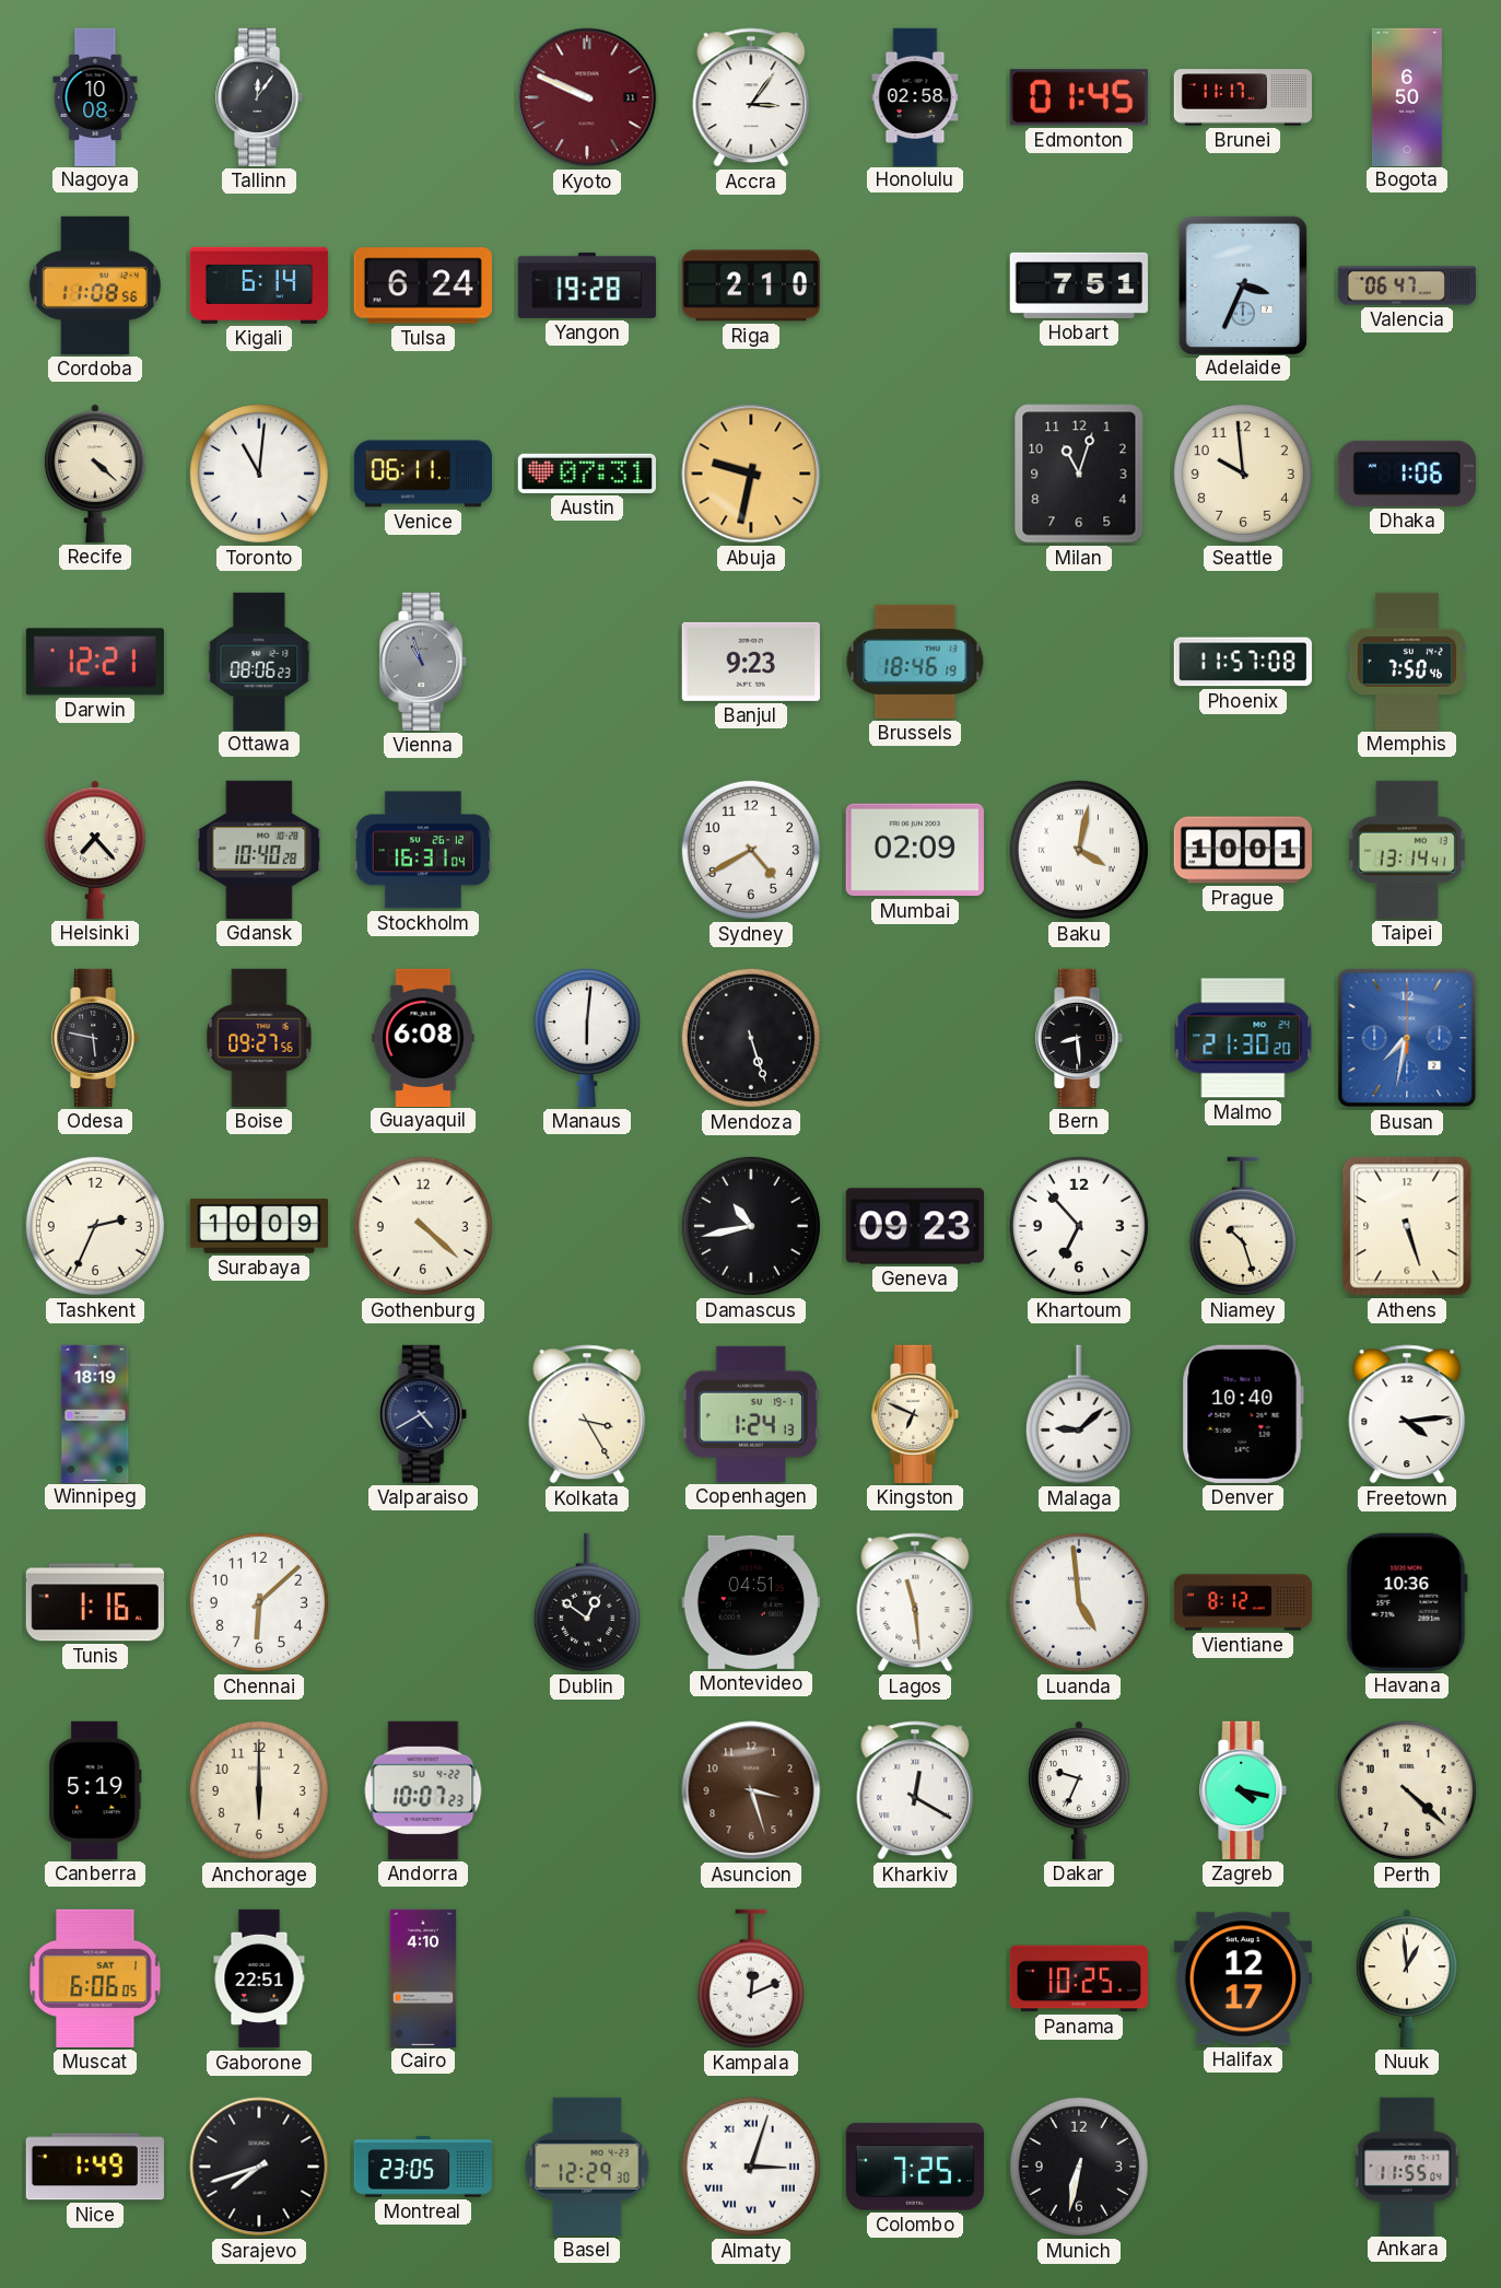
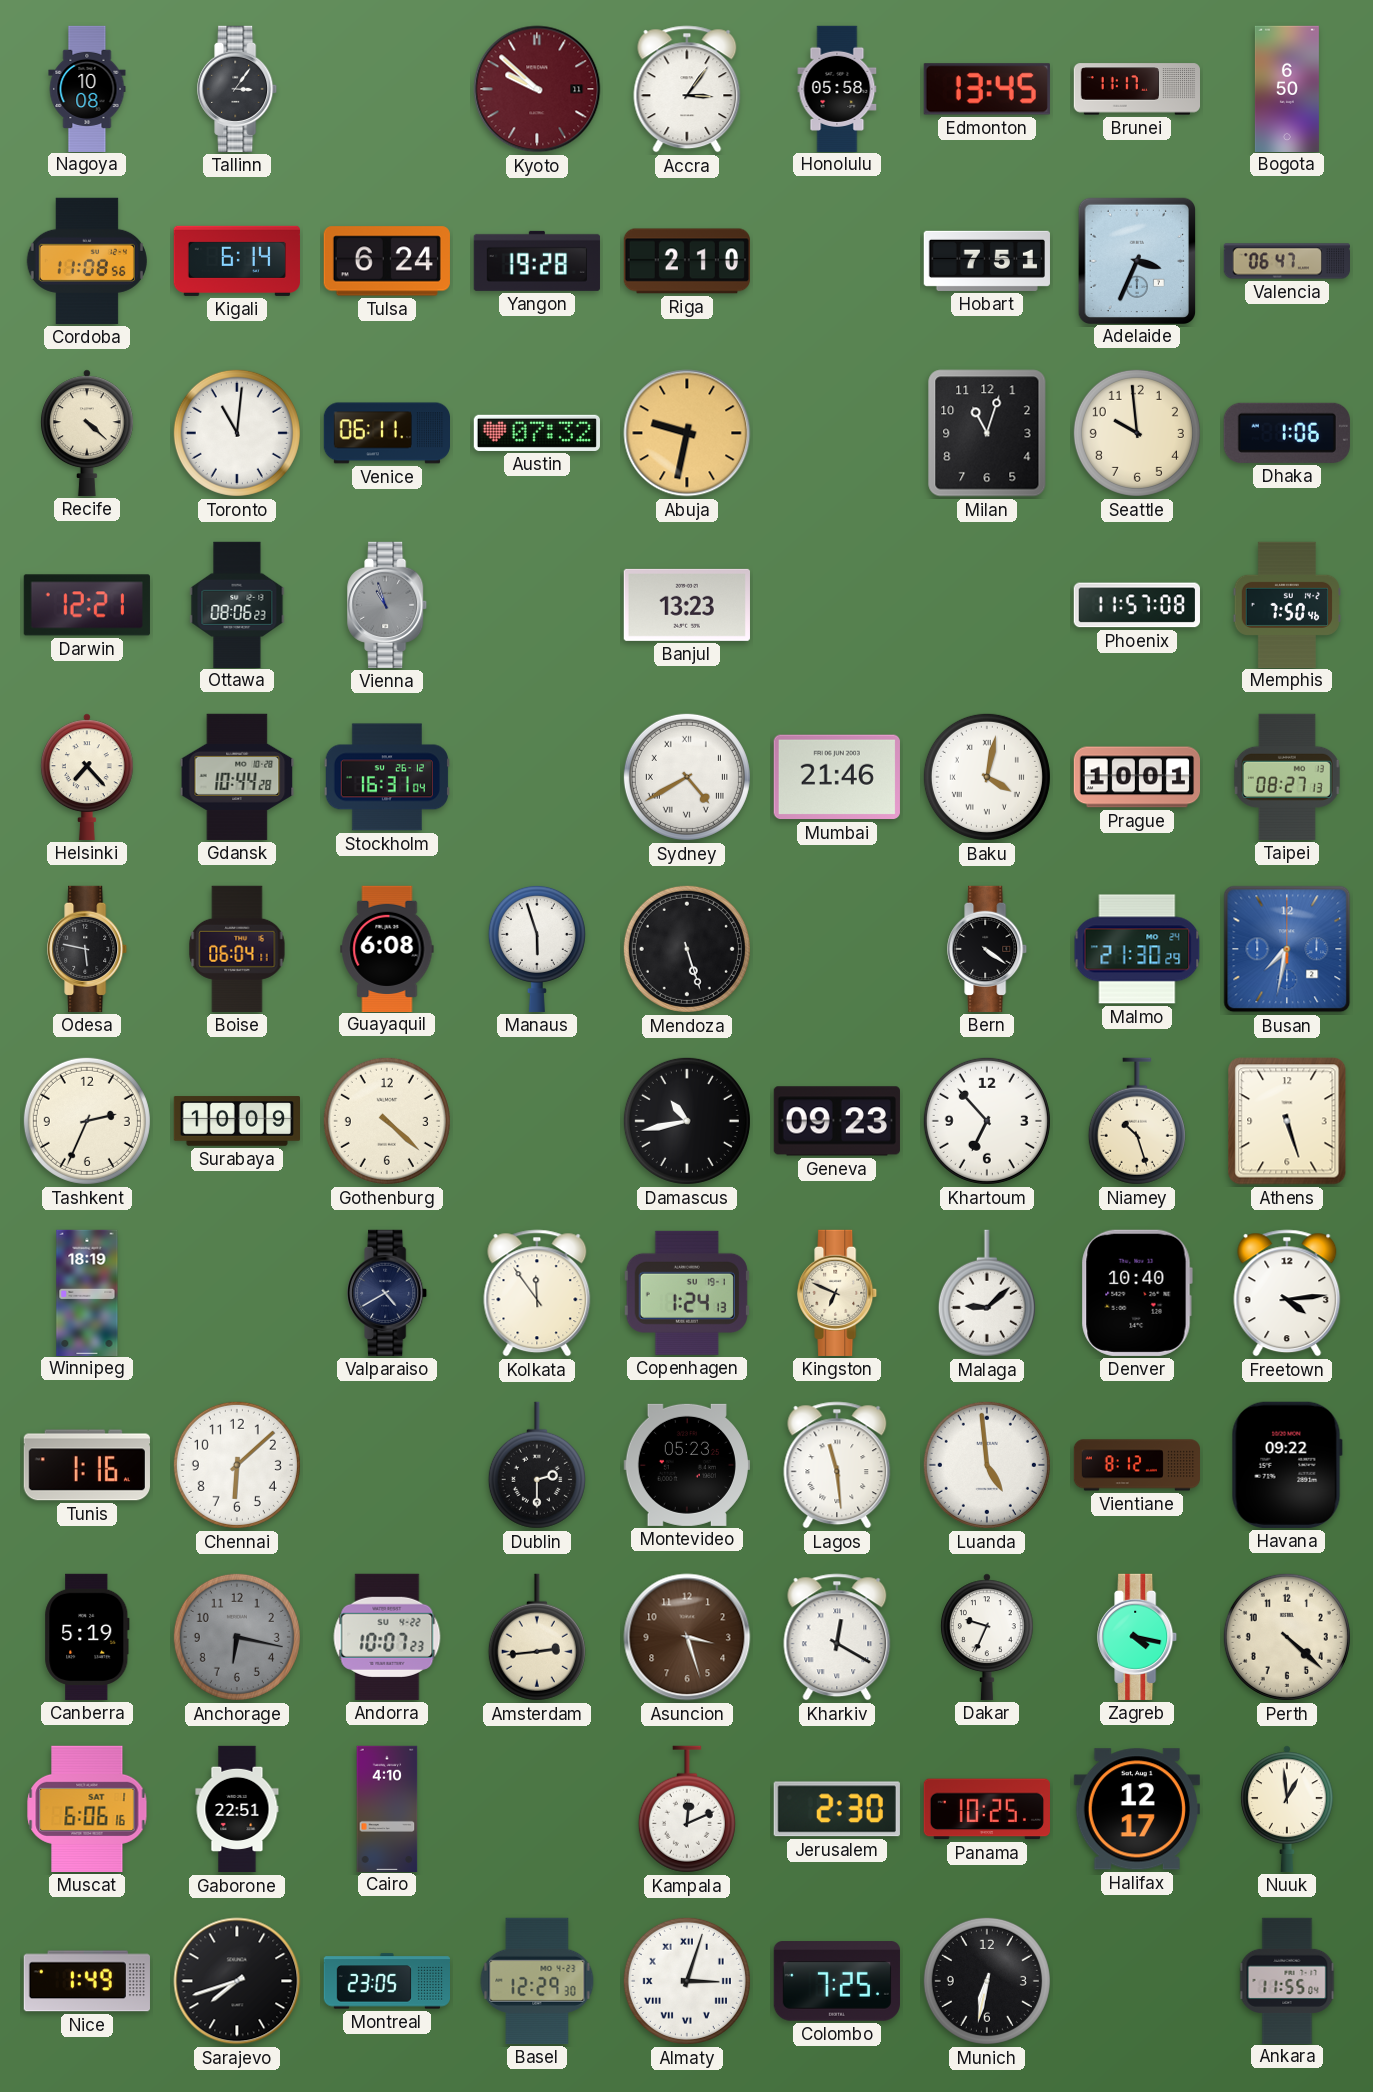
Tallinn: 12:06 -> 3:06
Kyoto: 9:49 -> 9:52
Honolulu: 02:58 -> 05:58
Edmonton: 01:45 -> 13:45
Austin: 07:31 -> 07:32
Banjul: 9:23 -> 13:23
Brussels: 18:46 -> none
Gdansk: 10:40 -> 10:44
Sydney numerals: Arabic -> Roman
Mumbai: 02:09 -> 21:46
Taipei: 13:14 -> 08:27
Boise: 09:27 -> 06:04
Manaus: 6:01 -> 5:57
Bern: 8:29 -> 4:21
Malmo: 21:30:20 -> 21:30:29
Kolkata: 3:25 -> 11:54
Dublin: 12:51 -> 2:30
Montevideo: 04:51 -> 05:23
Havana: 10:36 -> 09:22
Anchorage: 6:00 -> 6:17
Anchorage dial: cream -> grey
Amsterdam: none -> 2:44
Muscat: 6:06:05 -> 6:06:16
Jerusalem: none -> 2:30
